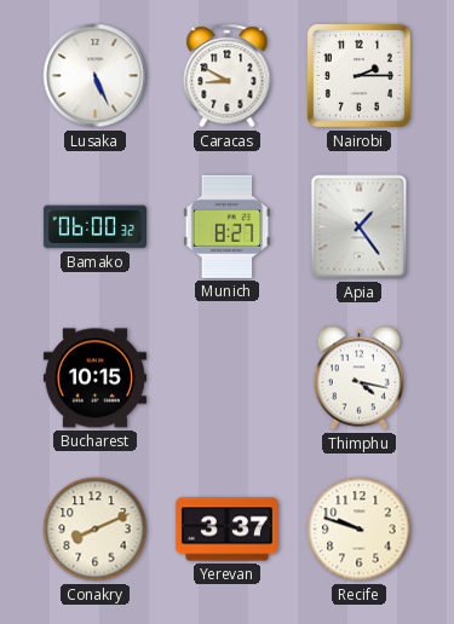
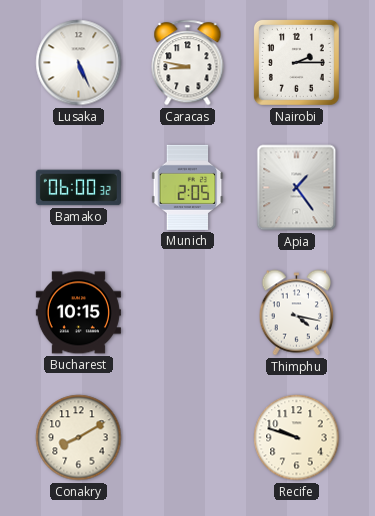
Caracas: 8:50 -> 8:47
Munich: 8:27 -> 2:05
Conakry: 8:11 -> 8:10
Yerevan: 3:37 -> none
